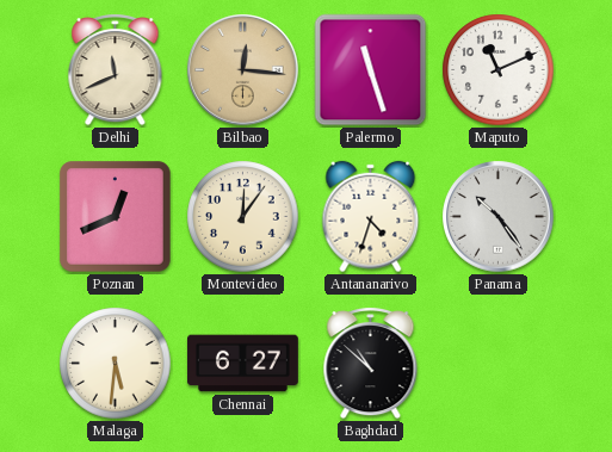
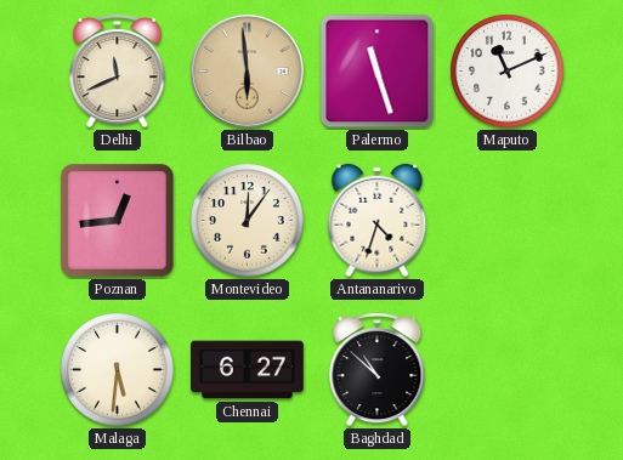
Bilbao: 12:16 -> 5:59
Poznan: 12:41 -> 12:44
Panama: 10:24 -> none
